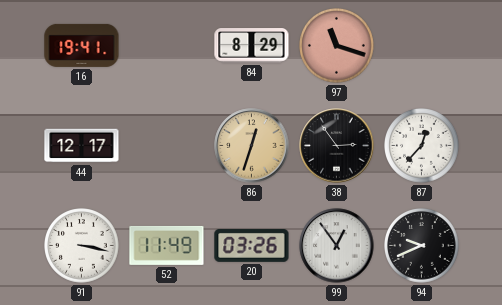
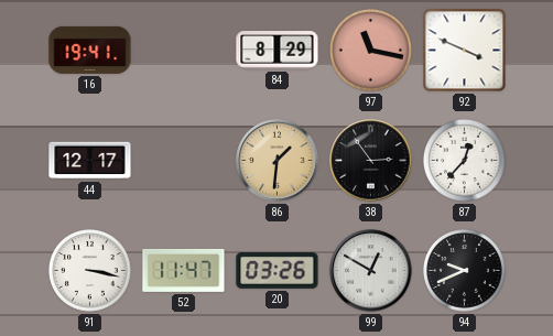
97: 11:18 -> 11:17
92: none -> 3:49
86: 12:33 -> 1:31
52: 11:49 -> 11:47
99: 12:54 -> 12:50
